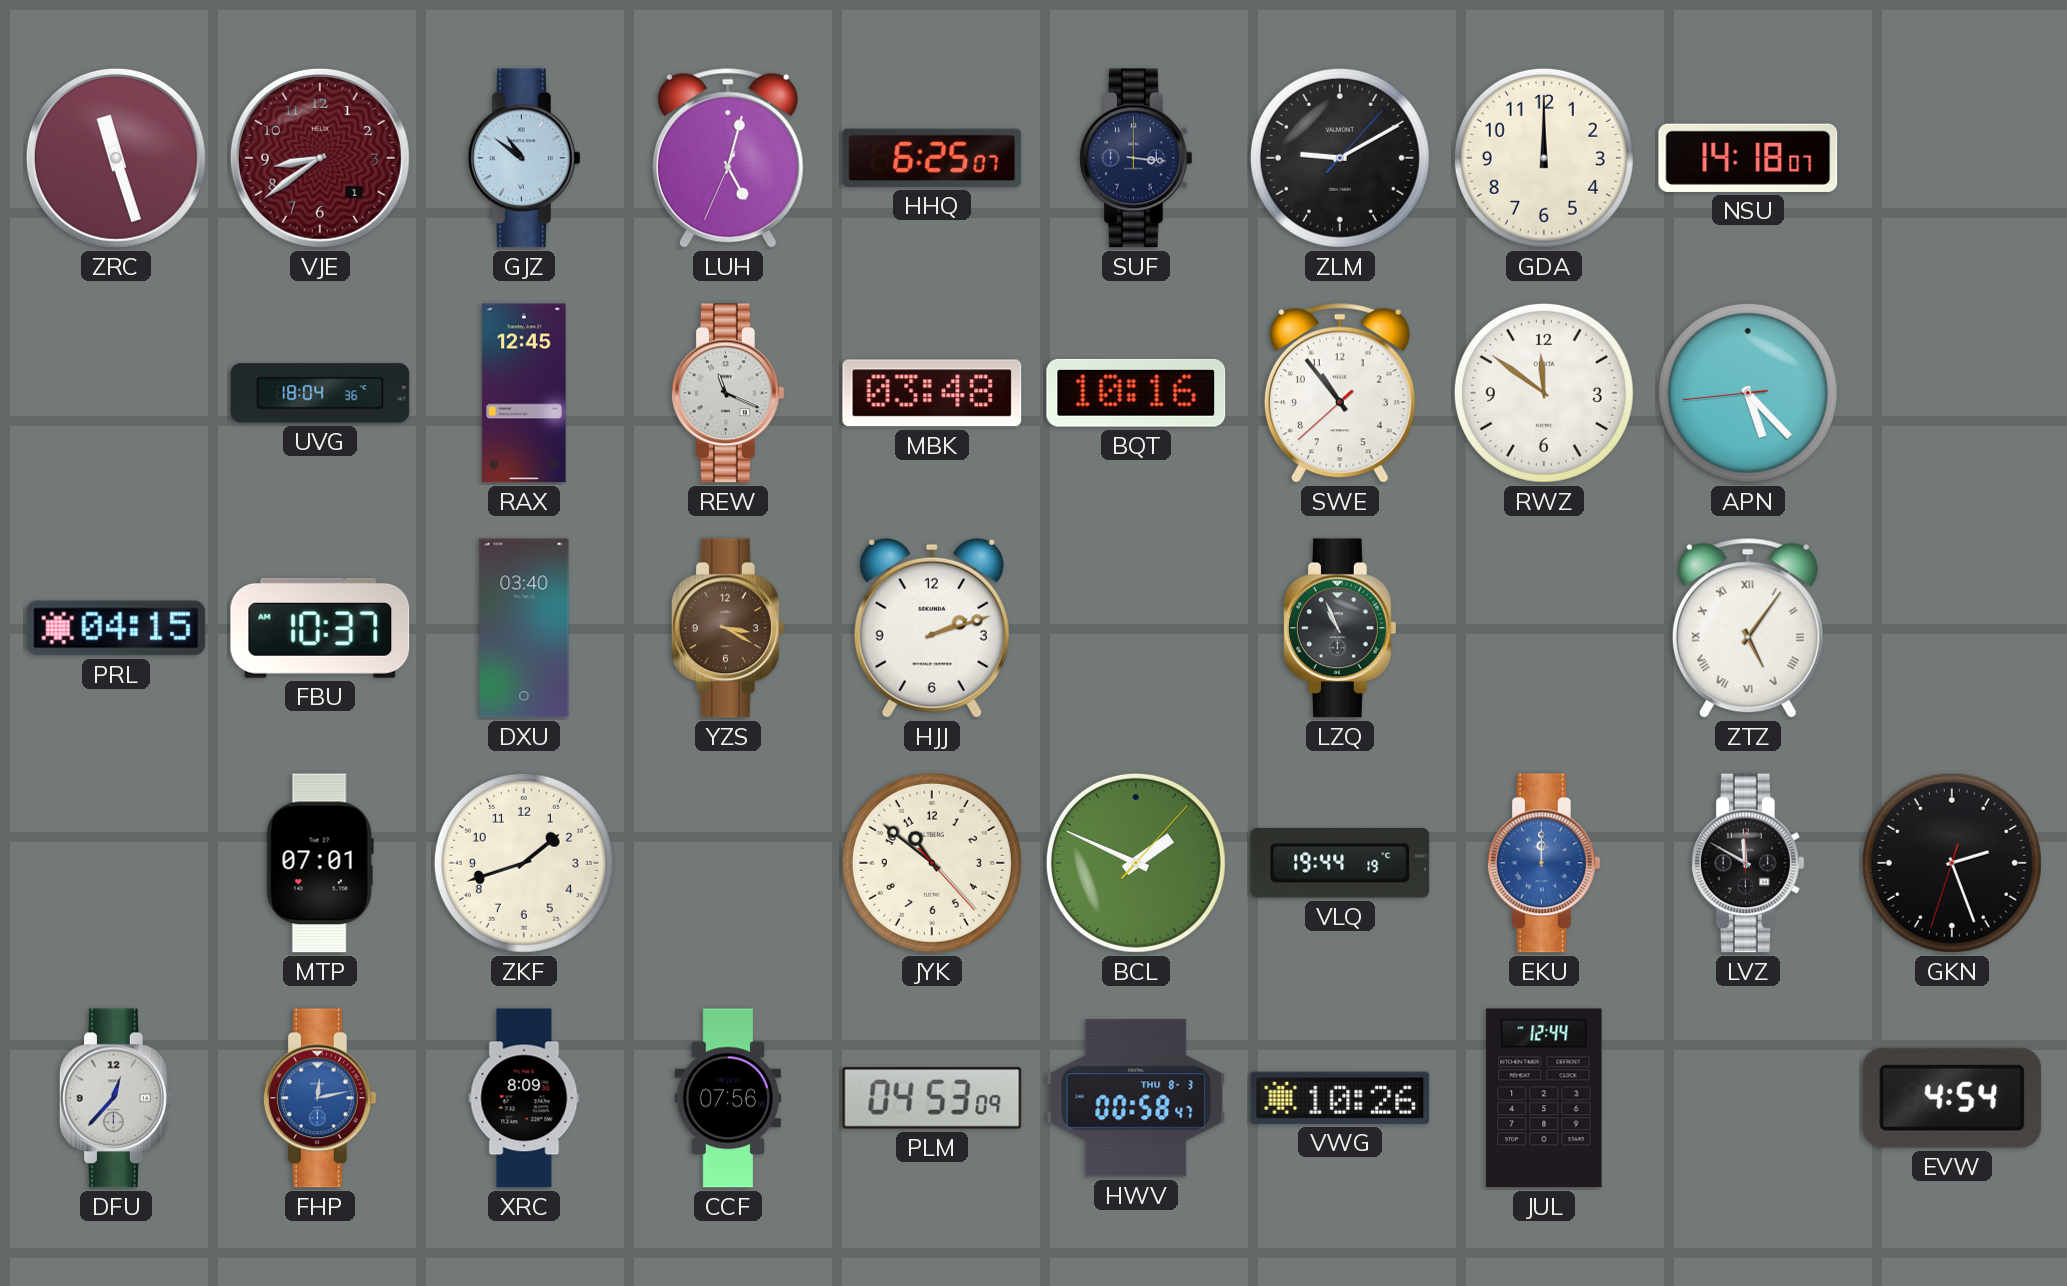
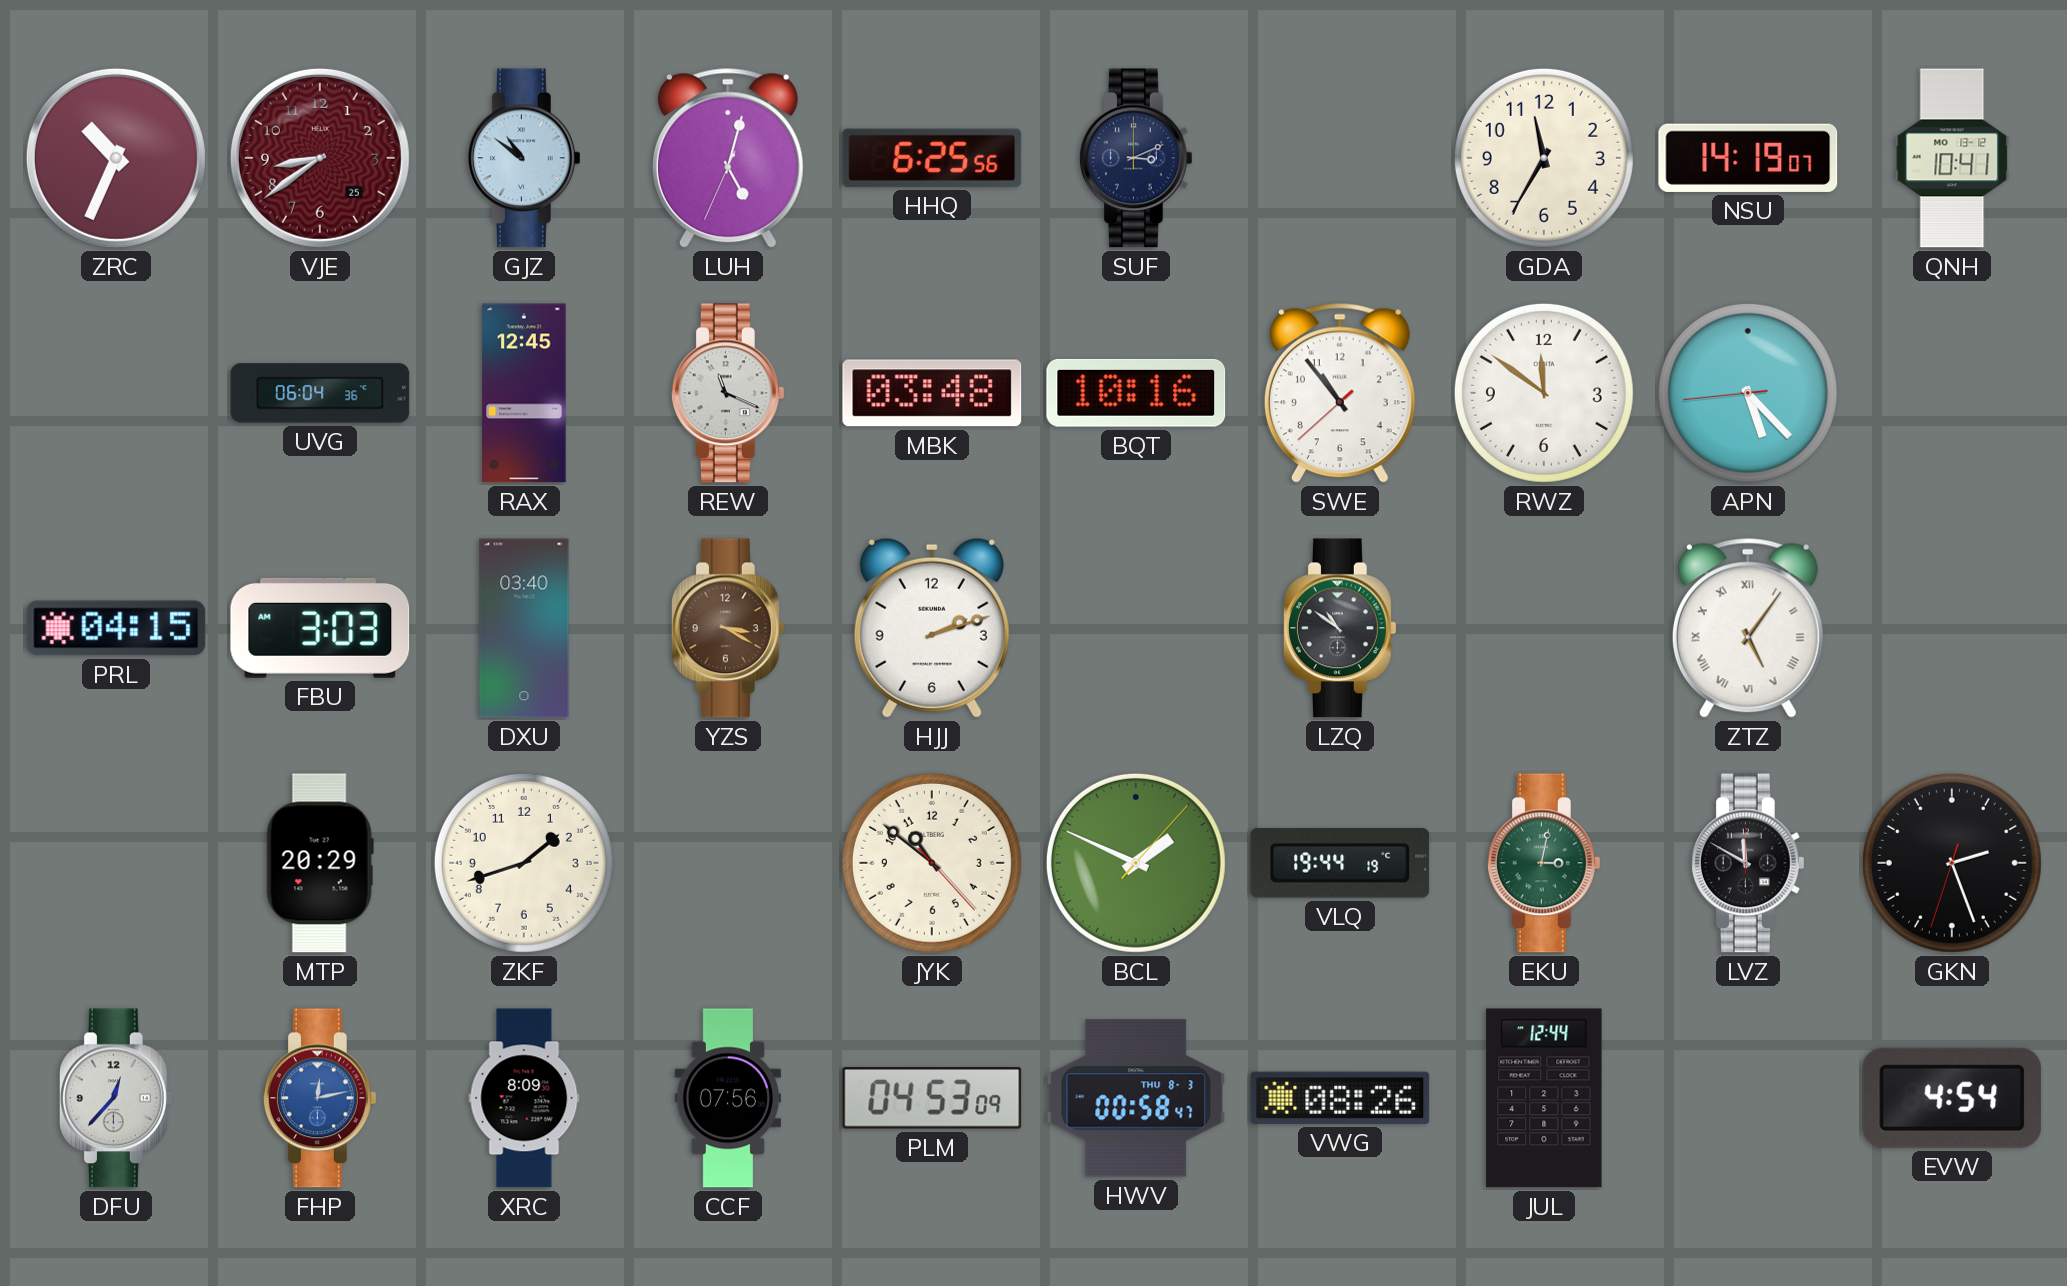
ZRC: 11:27 -> 10:34
VJE date: 1 -> 25
HHQ: 6:25:07 -> 6:25:56
SUF: 3:16 -> 3:11
ZLM: 9:10 -> none
GDA: 12:00 -> 11:35
NSU: 14:18 -> 14:19
QNH: none -> 10:41
UVG: 18:04 -> 06:04
FBU: 10:37 -> 3:03
LZQ: 10:56 -> 10:51
MTP: 07:01 -> 20:29
EKU: 12:00 -> 3:02
EKU dial: blue -> green
VWG: 10:26 -> 08:26
